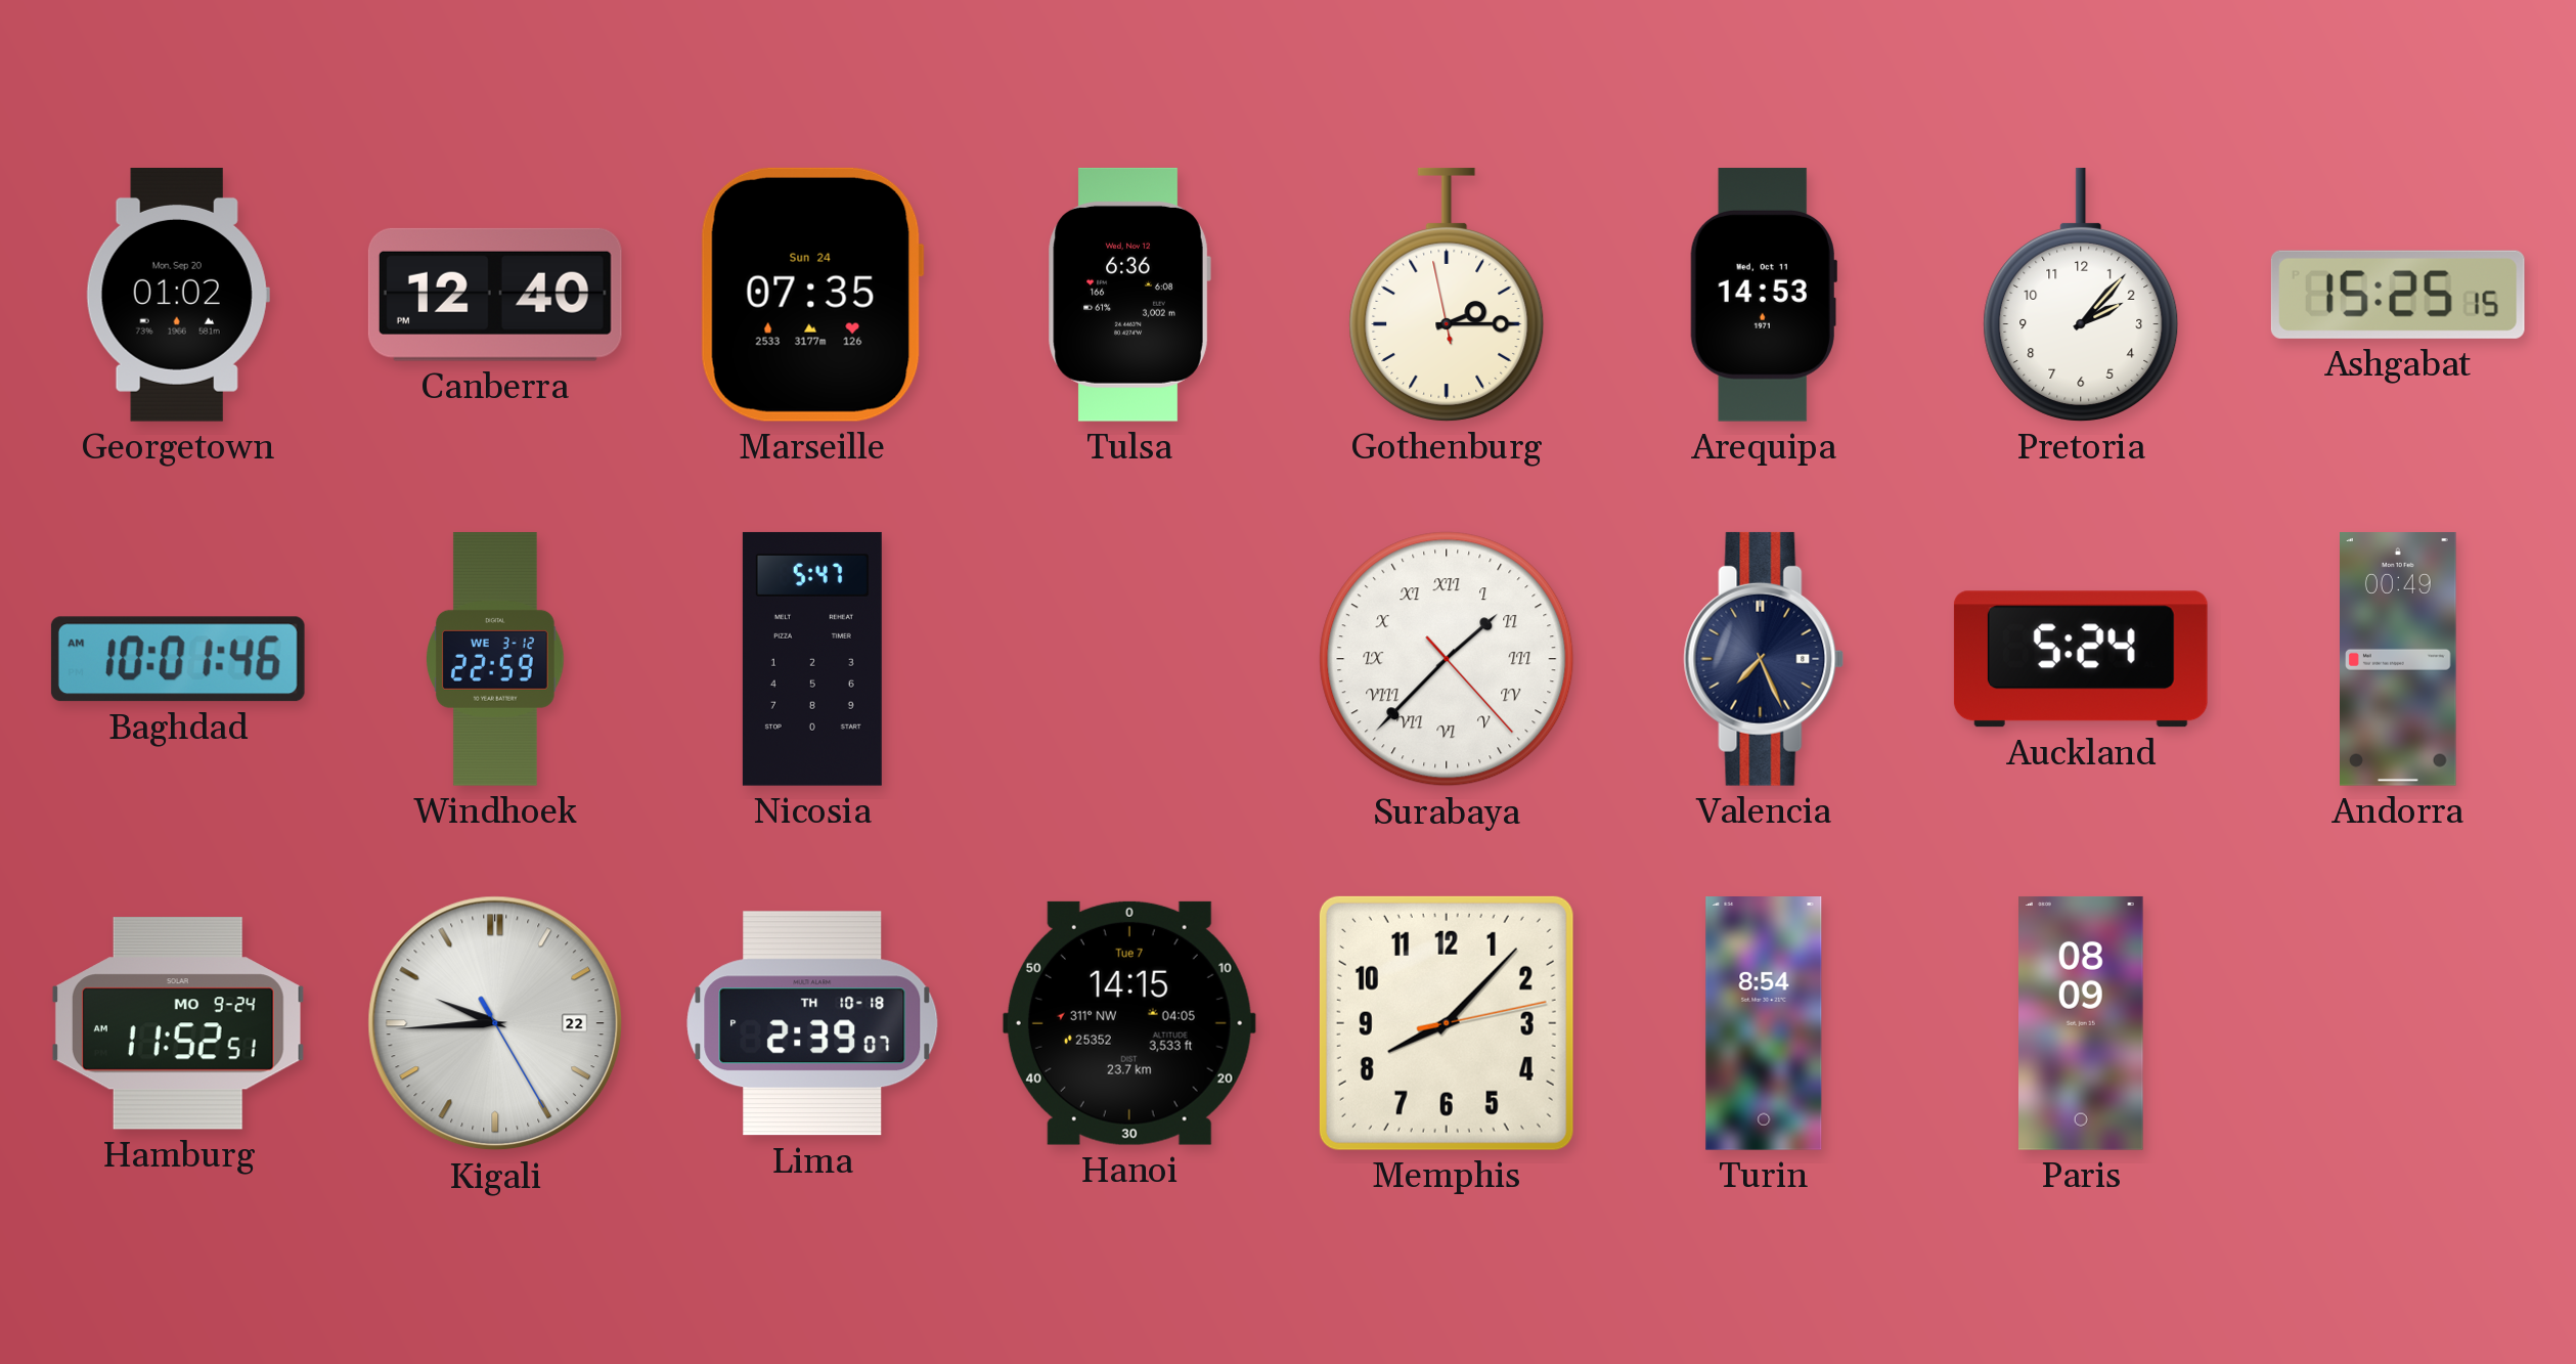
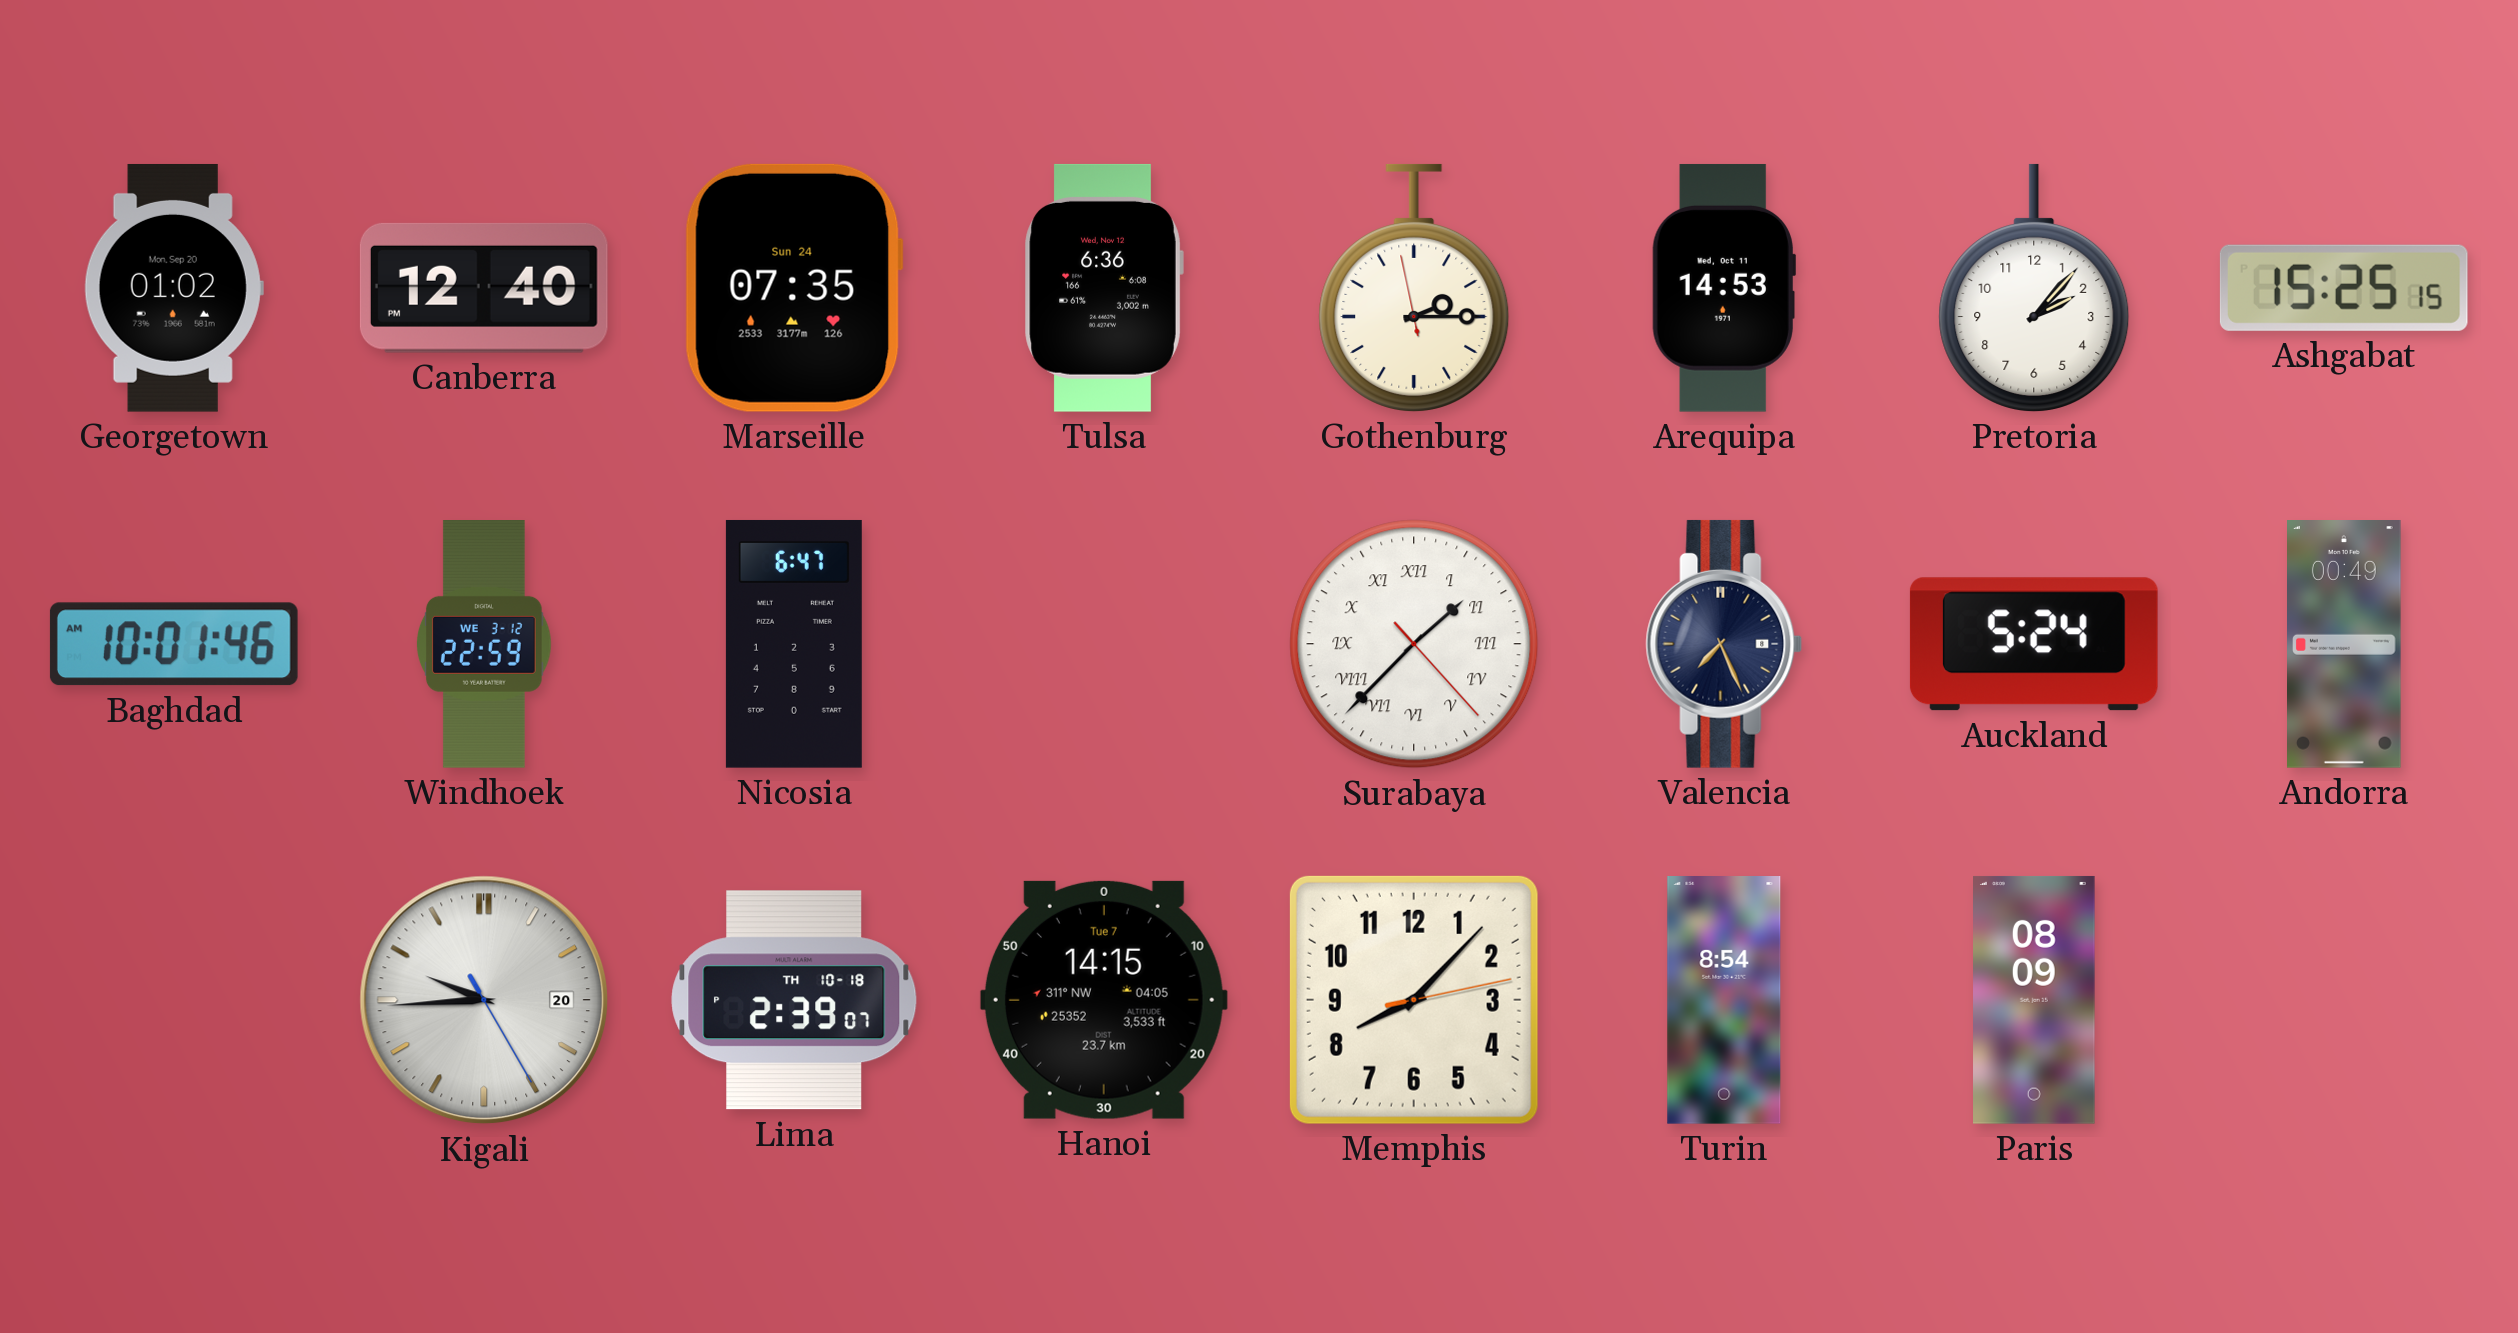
Nicosia: 5:47 -> 6:47
Hamburg: 11:52 -> none
Kigali date: 22 -> 20
